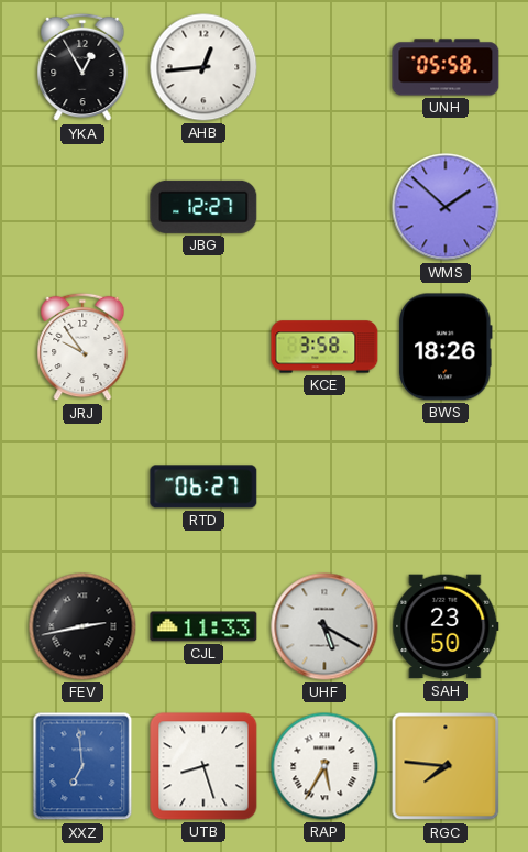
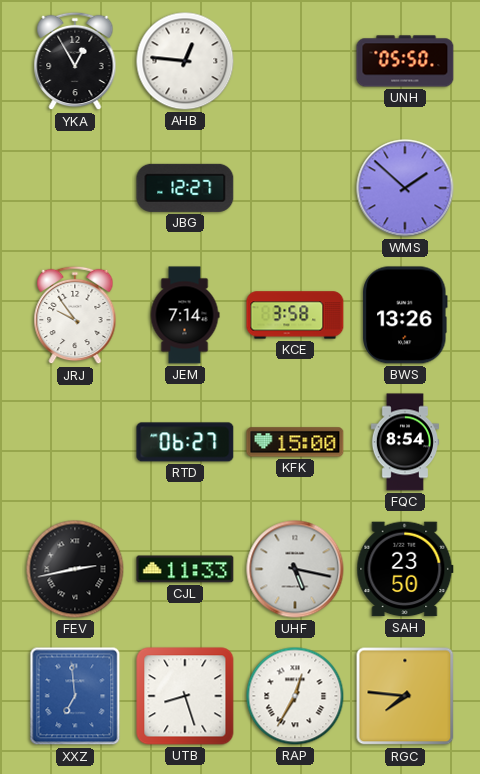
AHB: 12:44 -> 12:46
UNH: 05:58 -> 05:50
JEM: none -> 7:14
BWS: 18:26 -> 13:26
KFK: none -> 15:00
FQC: none -> 8:54
UHF: 5:20 -> 5:17
RAP: 5:35 -> 12:35
